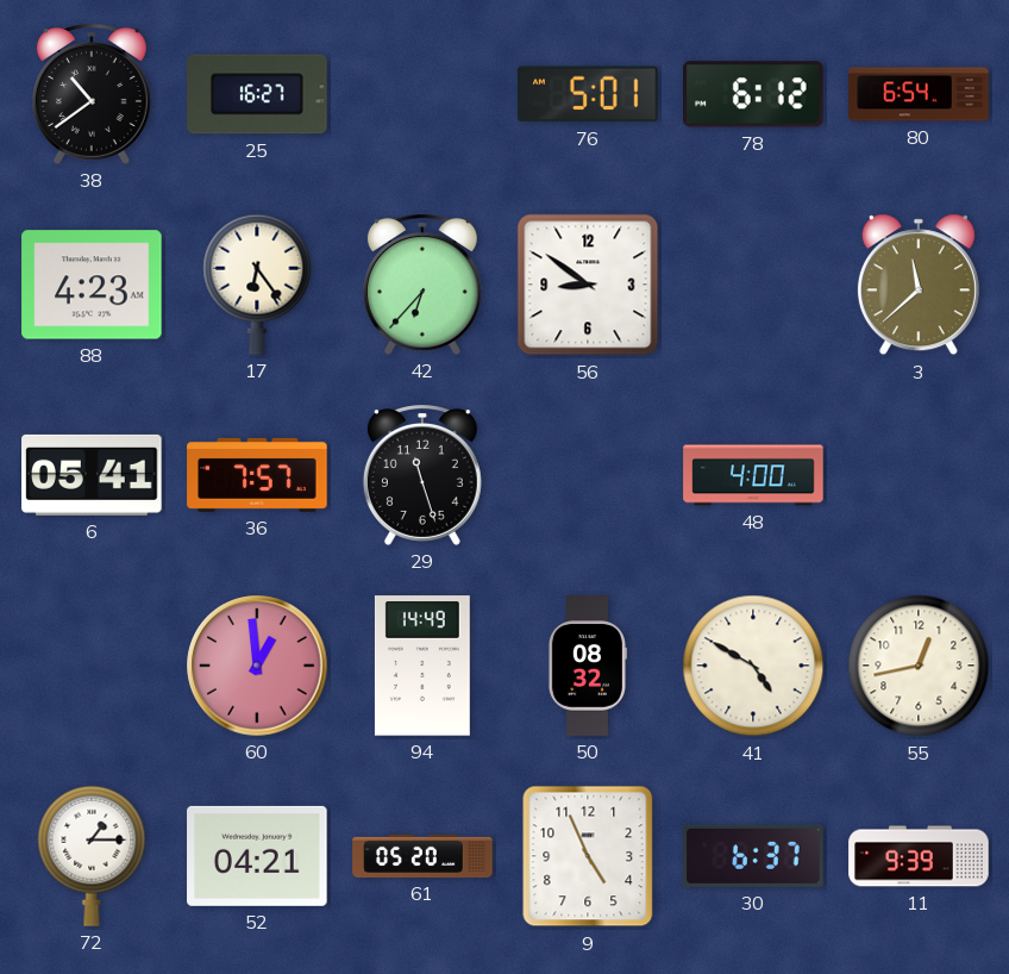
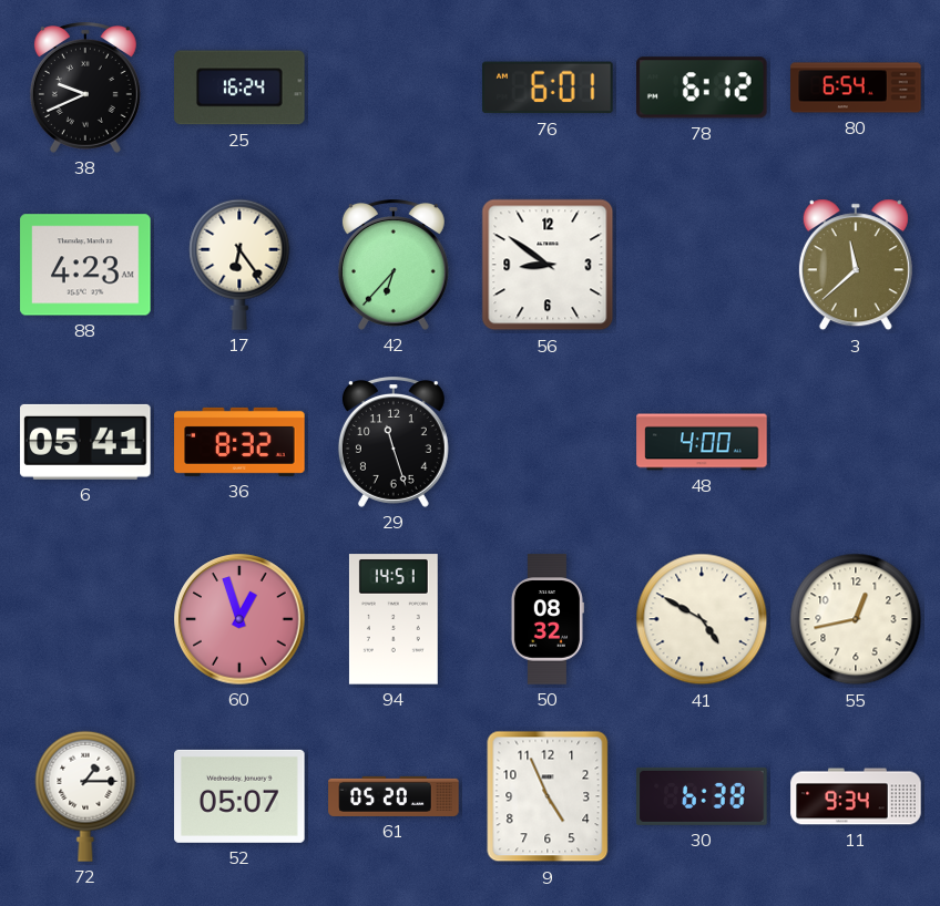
38: 10:39 -> 9:41
25: 16:27 -> 16:24
76: 5:01 -> 6:01
36: 7:57 -> 8:32
60: 12:59 -> 12:57
94: 14:49 -> 14:51
52: 04:21 -> 05:07
30: 6:37 -> 6:38
11: 9:39 -> 9:34
